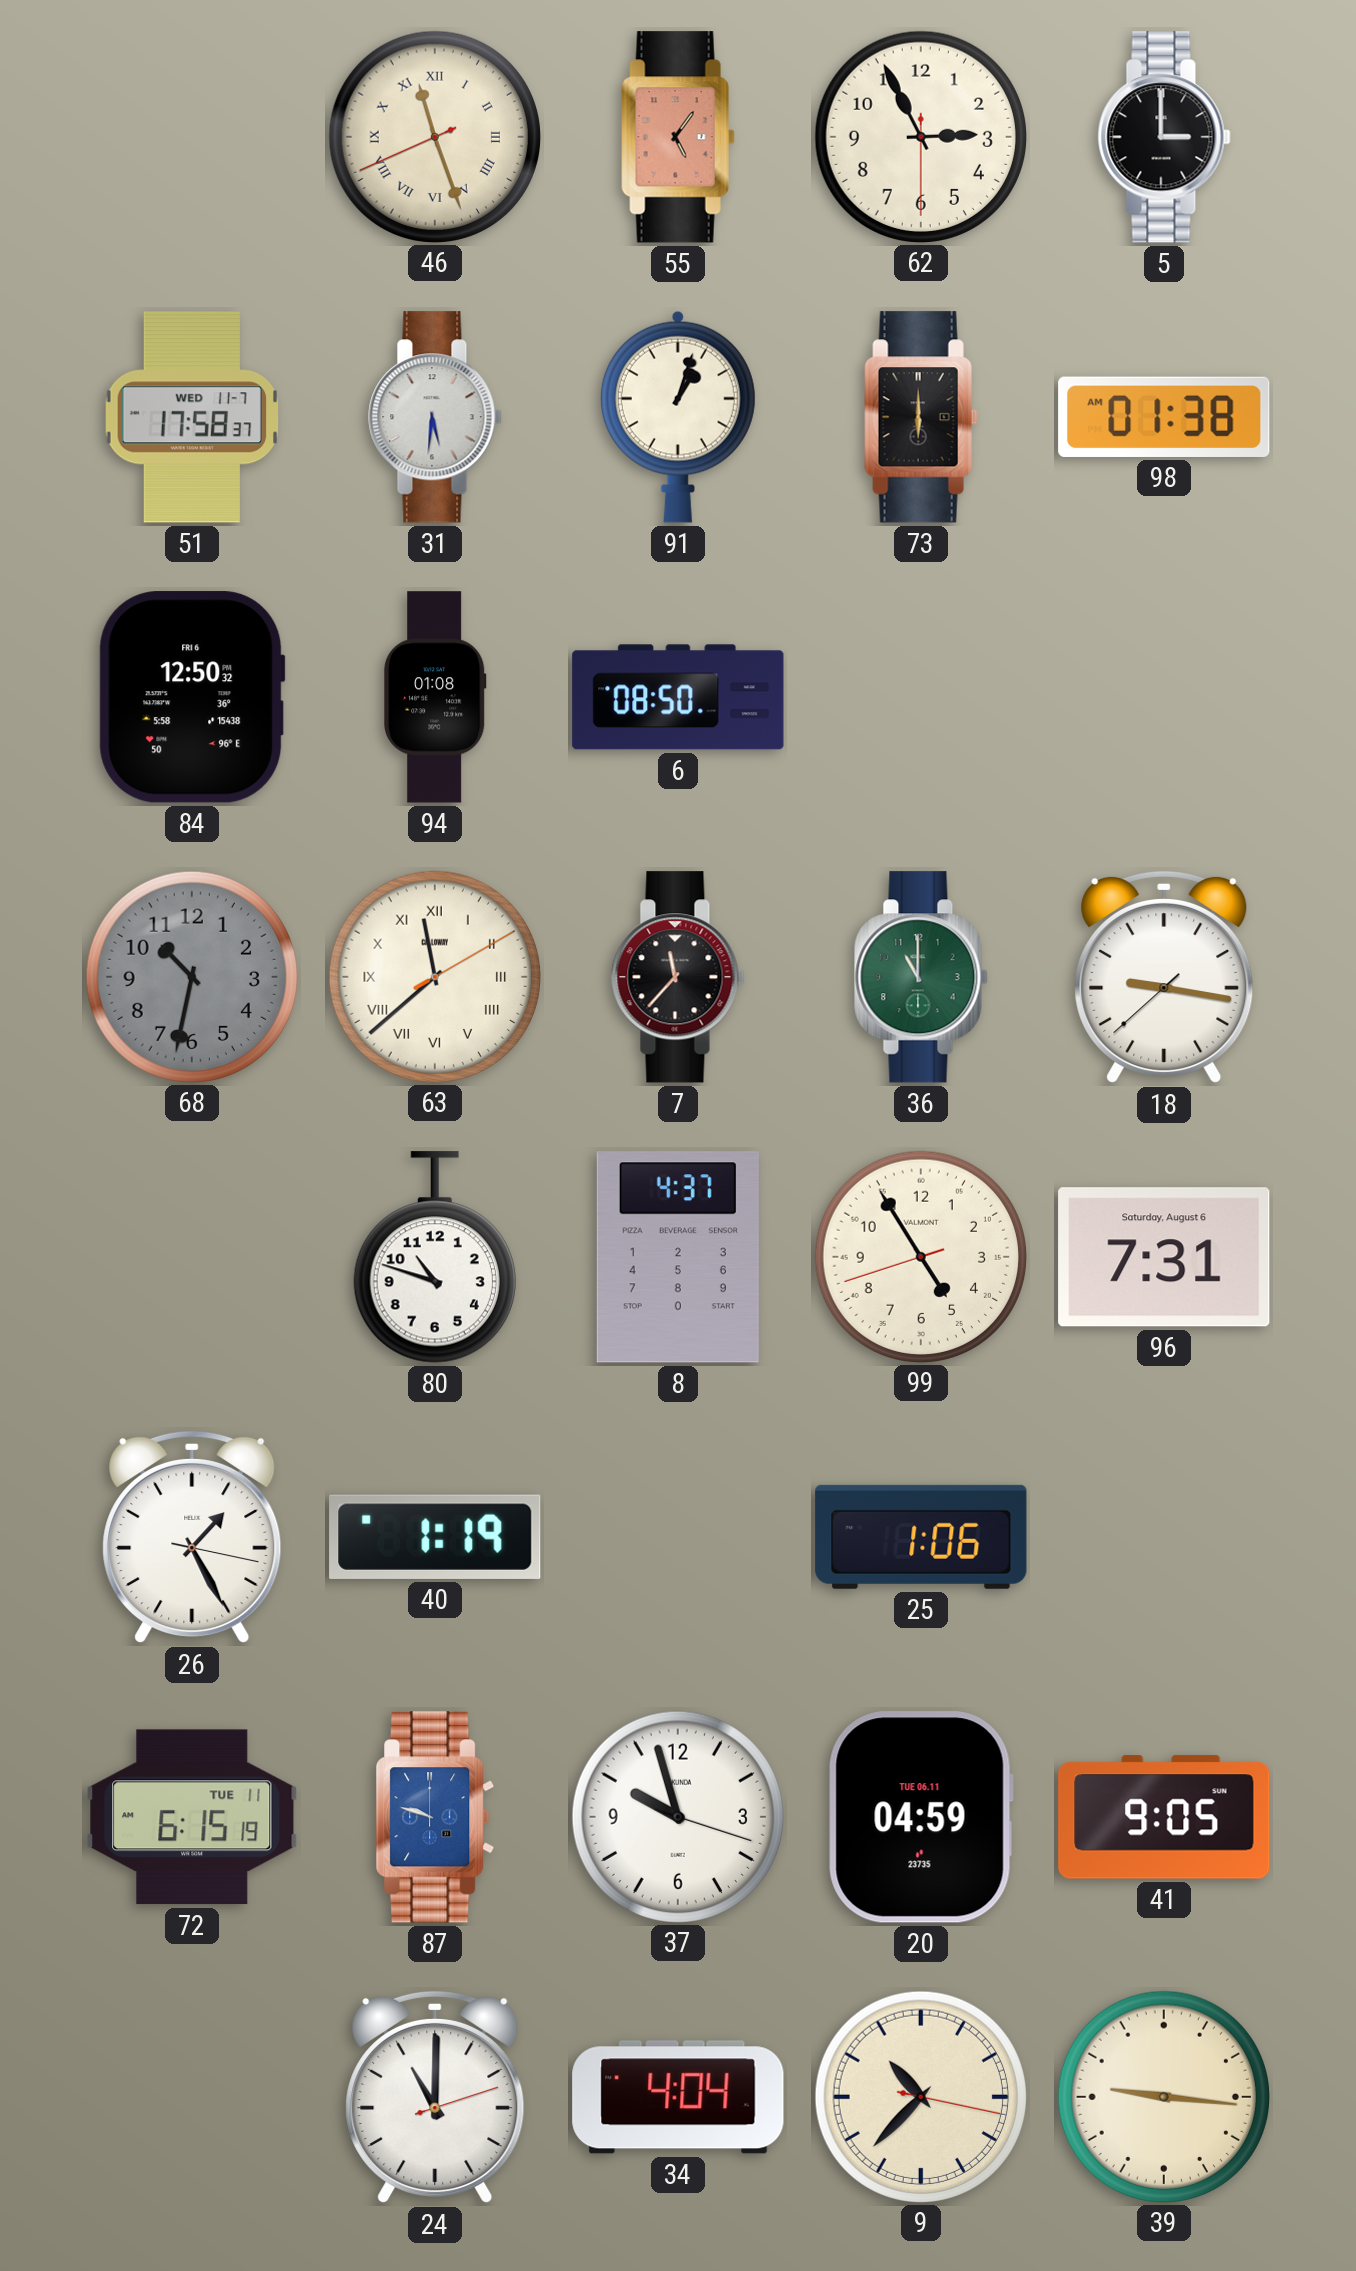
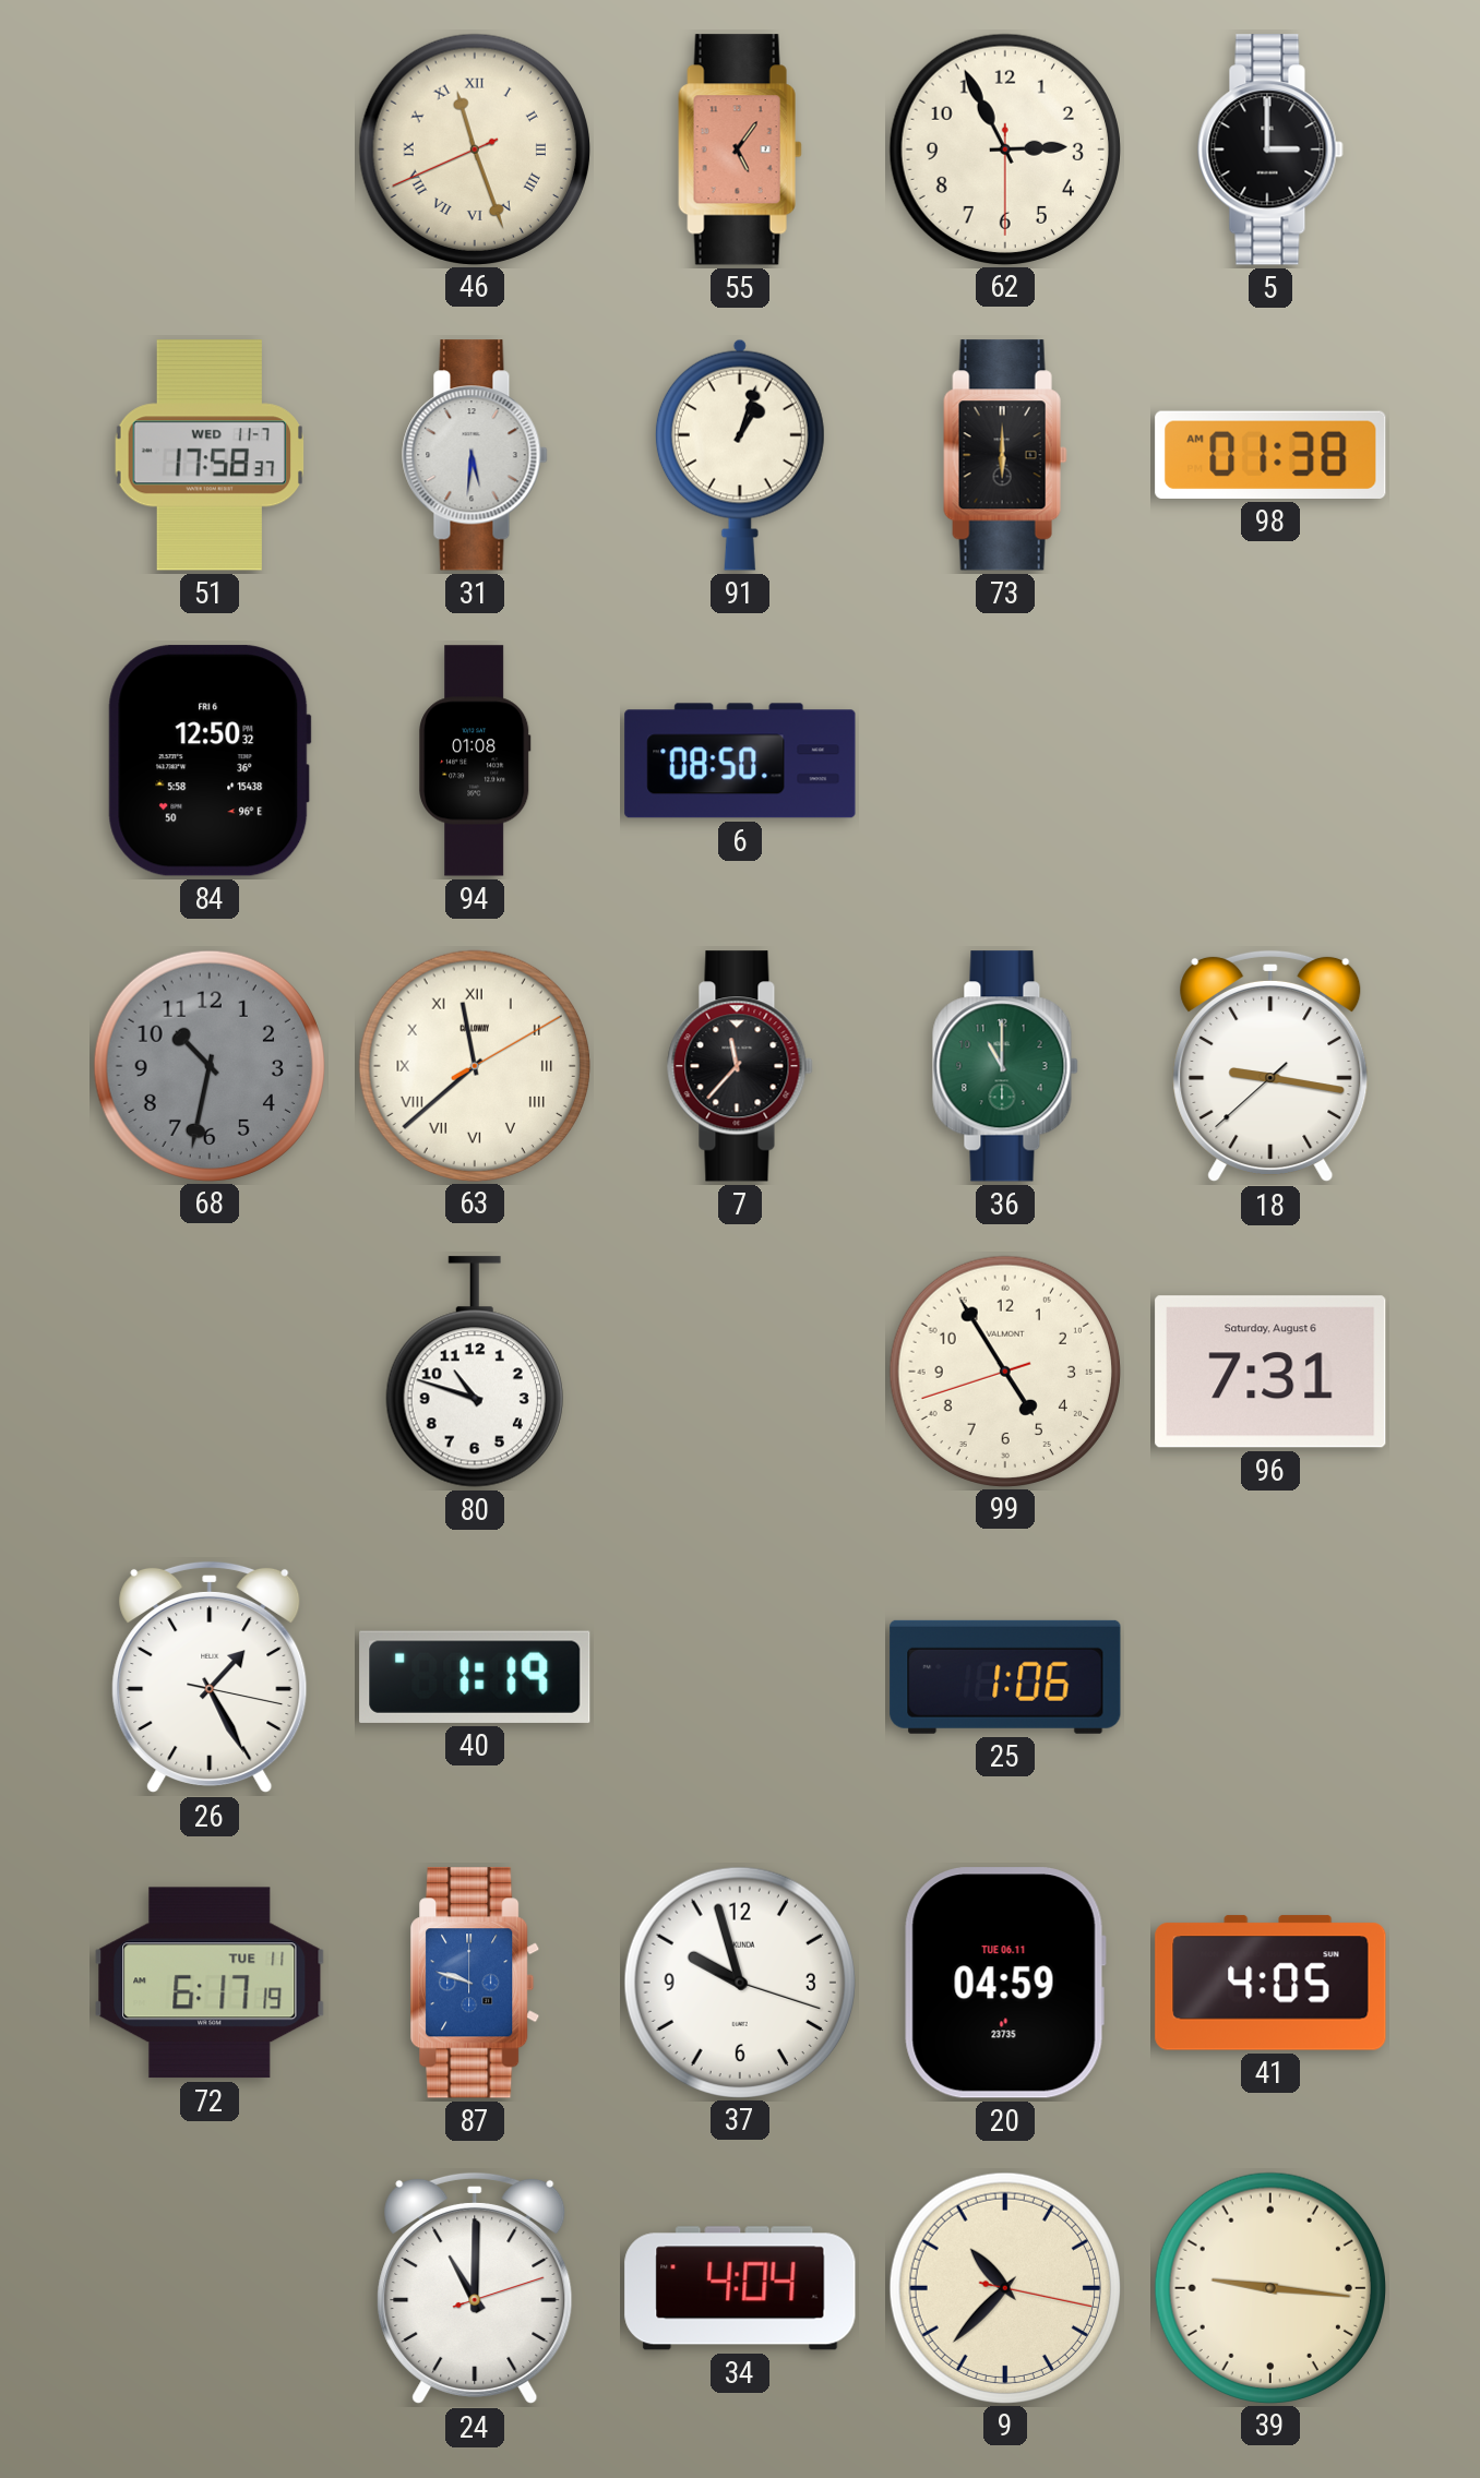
8: 4:37 -> none
72: 6:15 -> 6:17
41: 9:05 -> 4:05
